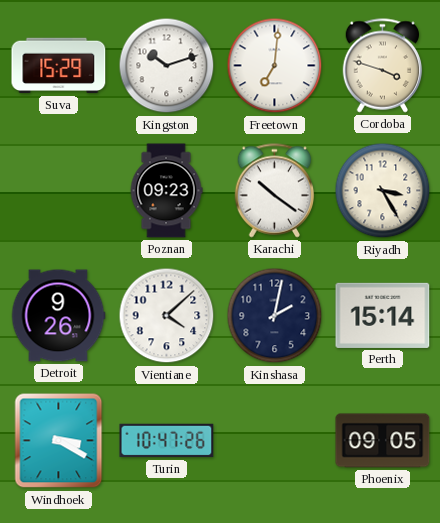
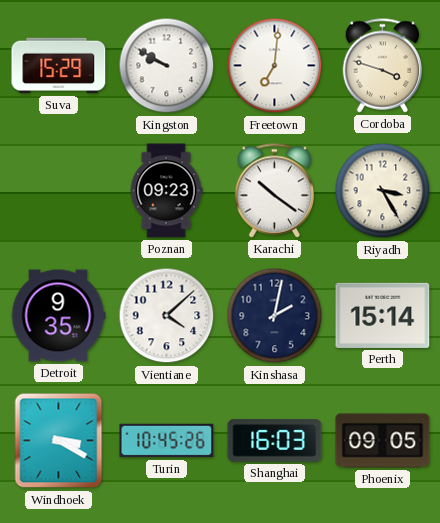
Kingston: 10:12 -> 9:50
Detroit: 9:26 -> 9:35
Turin: 10:47 -> 10:45
Shanghai: none -> 16:03
